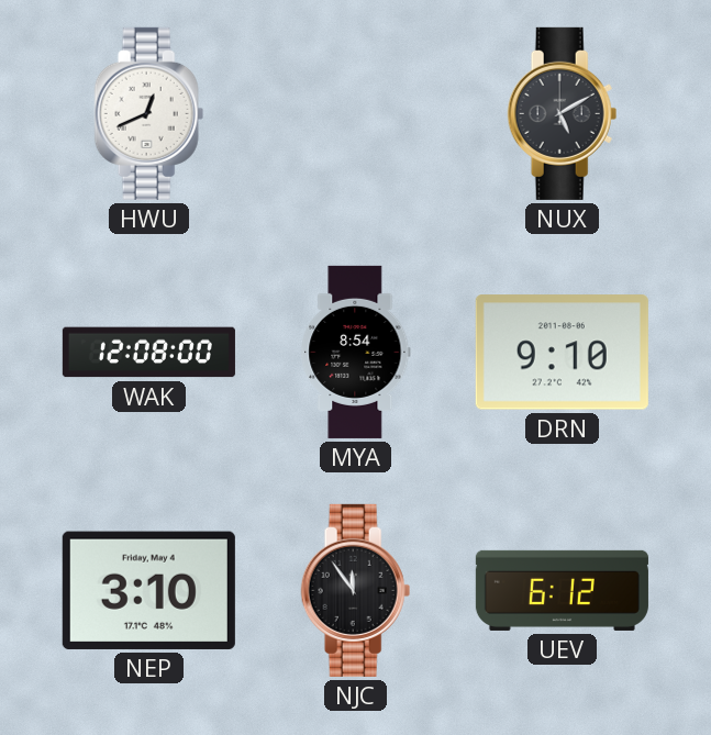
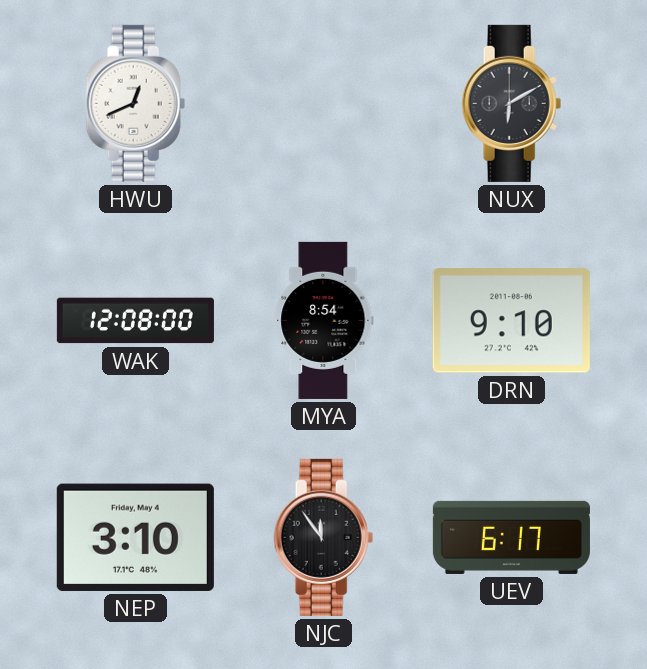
NUX: 5:10 -> 6:10
UEV: 6:12 -> 6:17
